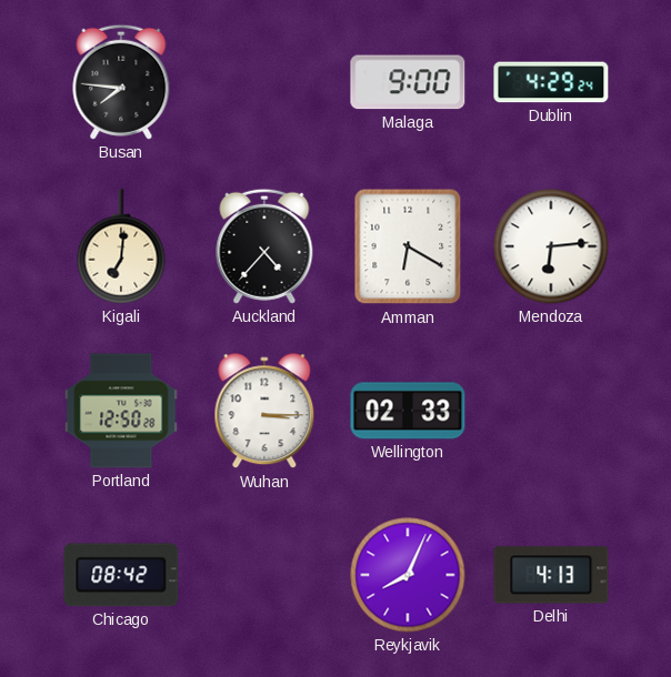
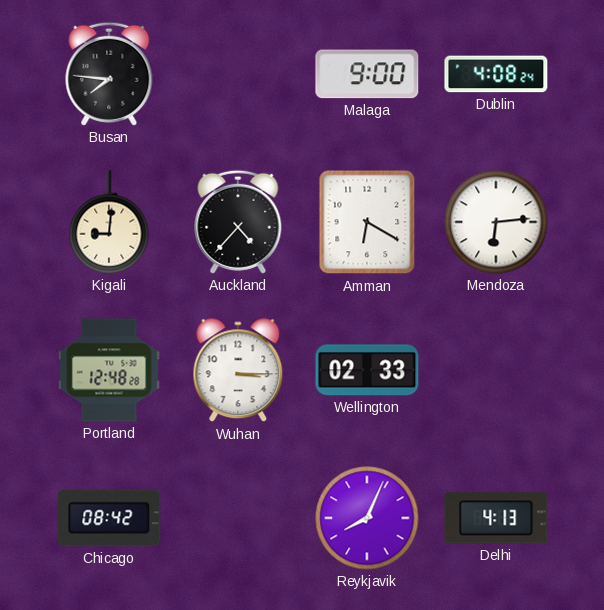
Dublin: 4:29 -> 4:08
Kigali: 7:01 -> 9:01
Portland: 12:50 -> 12:48
